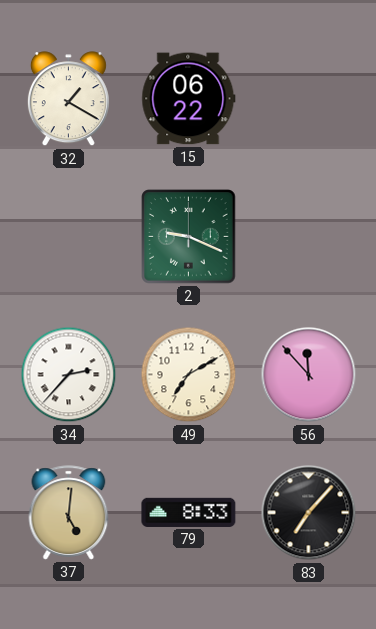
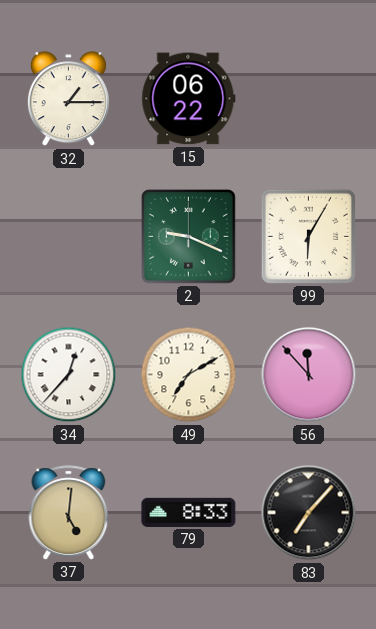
32: 1:20 -> 1:15
99: none -> 6:05
34: 2:37 -> 12:37
